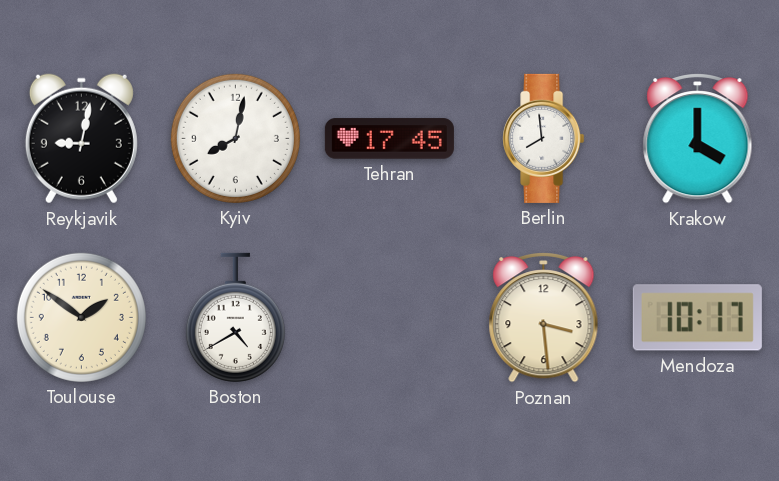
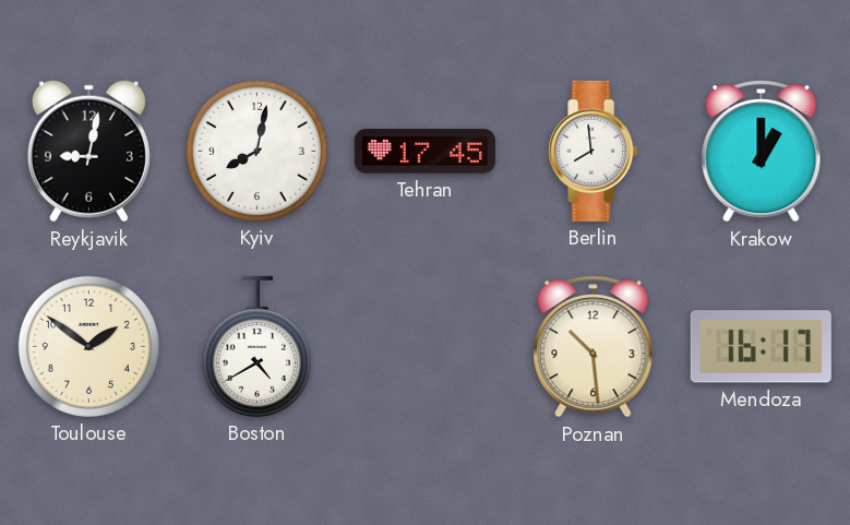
Krakow: 4:00 -> 1:00
Poznan: 3:29 -> 10:29
Mendoza: 10:17 -> 16:17
